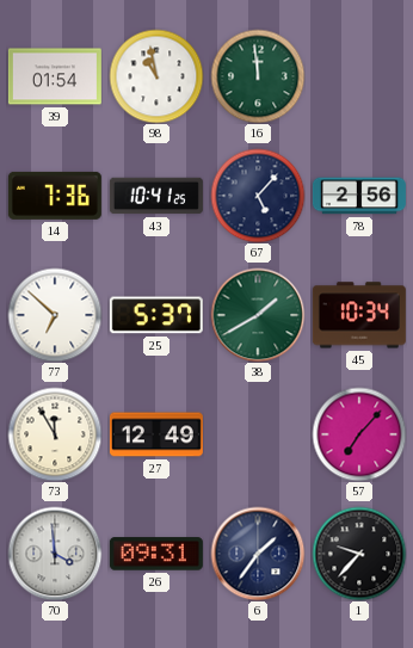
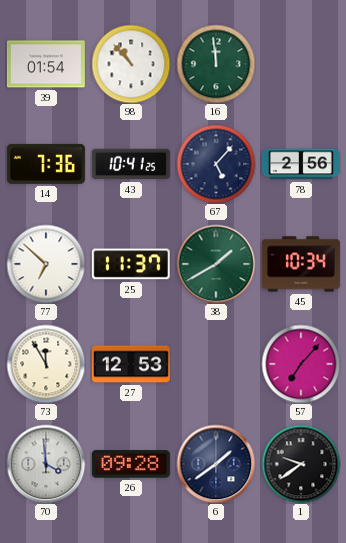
98: 10:58 -> 10:53
25: 5:37 -> 11:37
27: 12:49 -> 12:53
26: 09:31 -> 09:28
6: 1:36 -> 1:39
1: 9:37 -> 9:39
